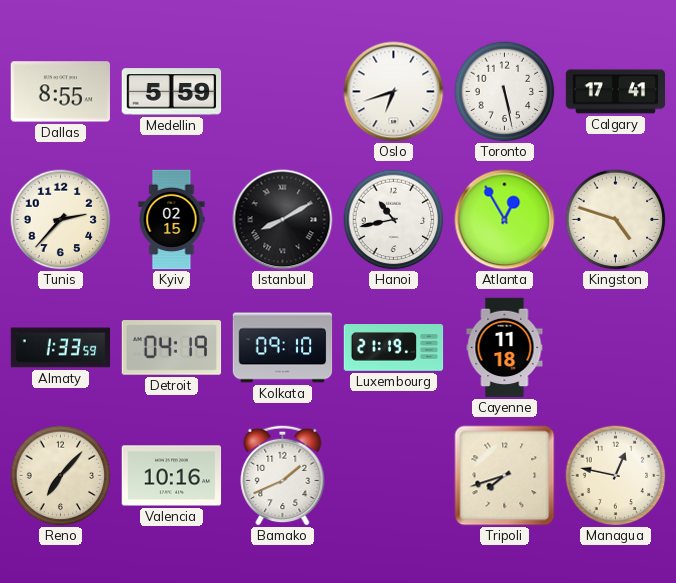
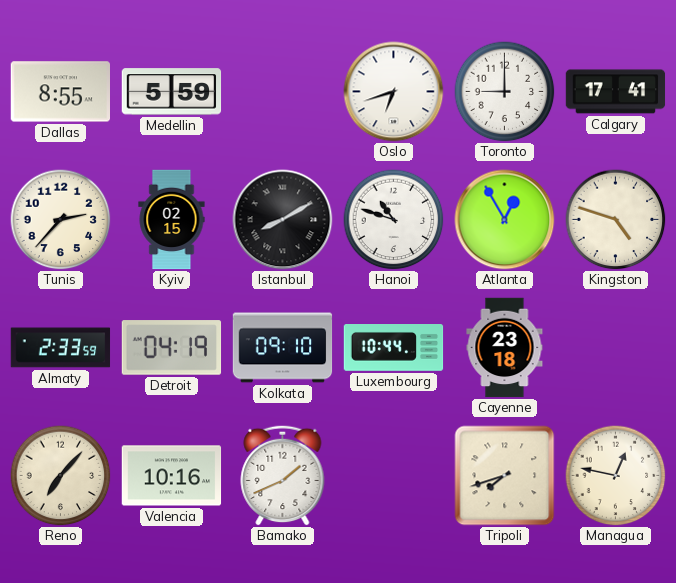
Toronto: 5:28 -> 9:00
Hanoi: 10:43 -> 10:48
Almaty: 1:33 -> 2:33
Luxembourg: 21:19 -> 10:44
Cayenne: 11:18 -> 23:18
